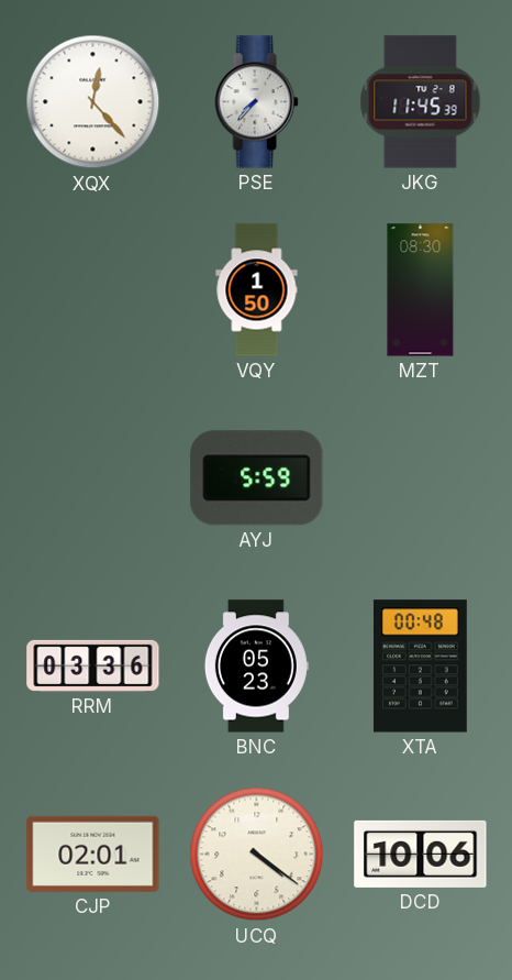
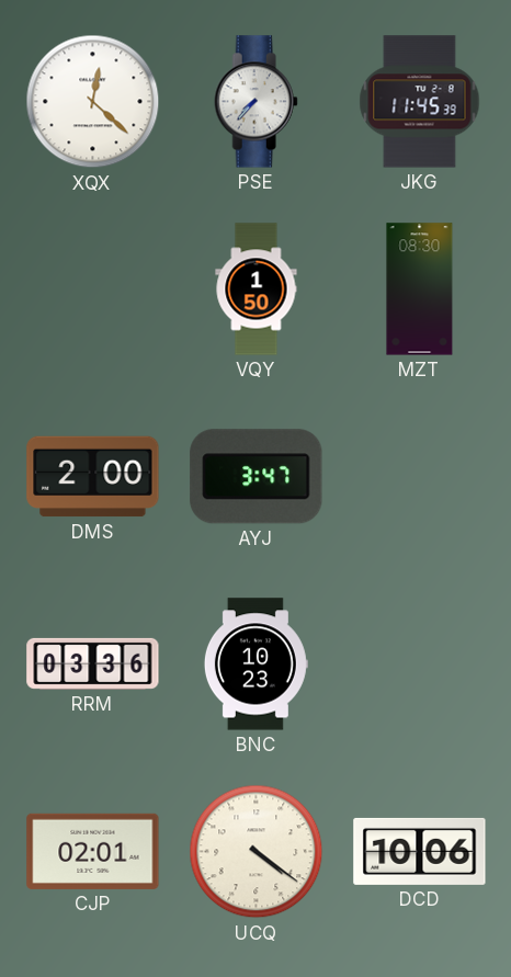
XQX: 12:23 -> 12:22
DMS: none -> 2:00
AYJ: 5:59 -> 3:47
BNC: 05:23 -> 10:23
XTA: 00:48 -> none
